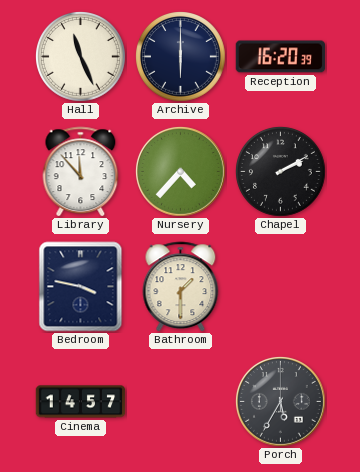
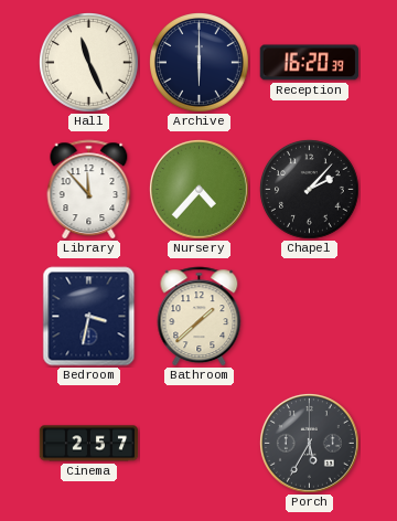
Chapel: 2:10 -> 2:07
Bedroom: 3:47 -> 3:32
Bathroom: 1:30 -> 1:38
Cinema: 14:57 -> 2:57
